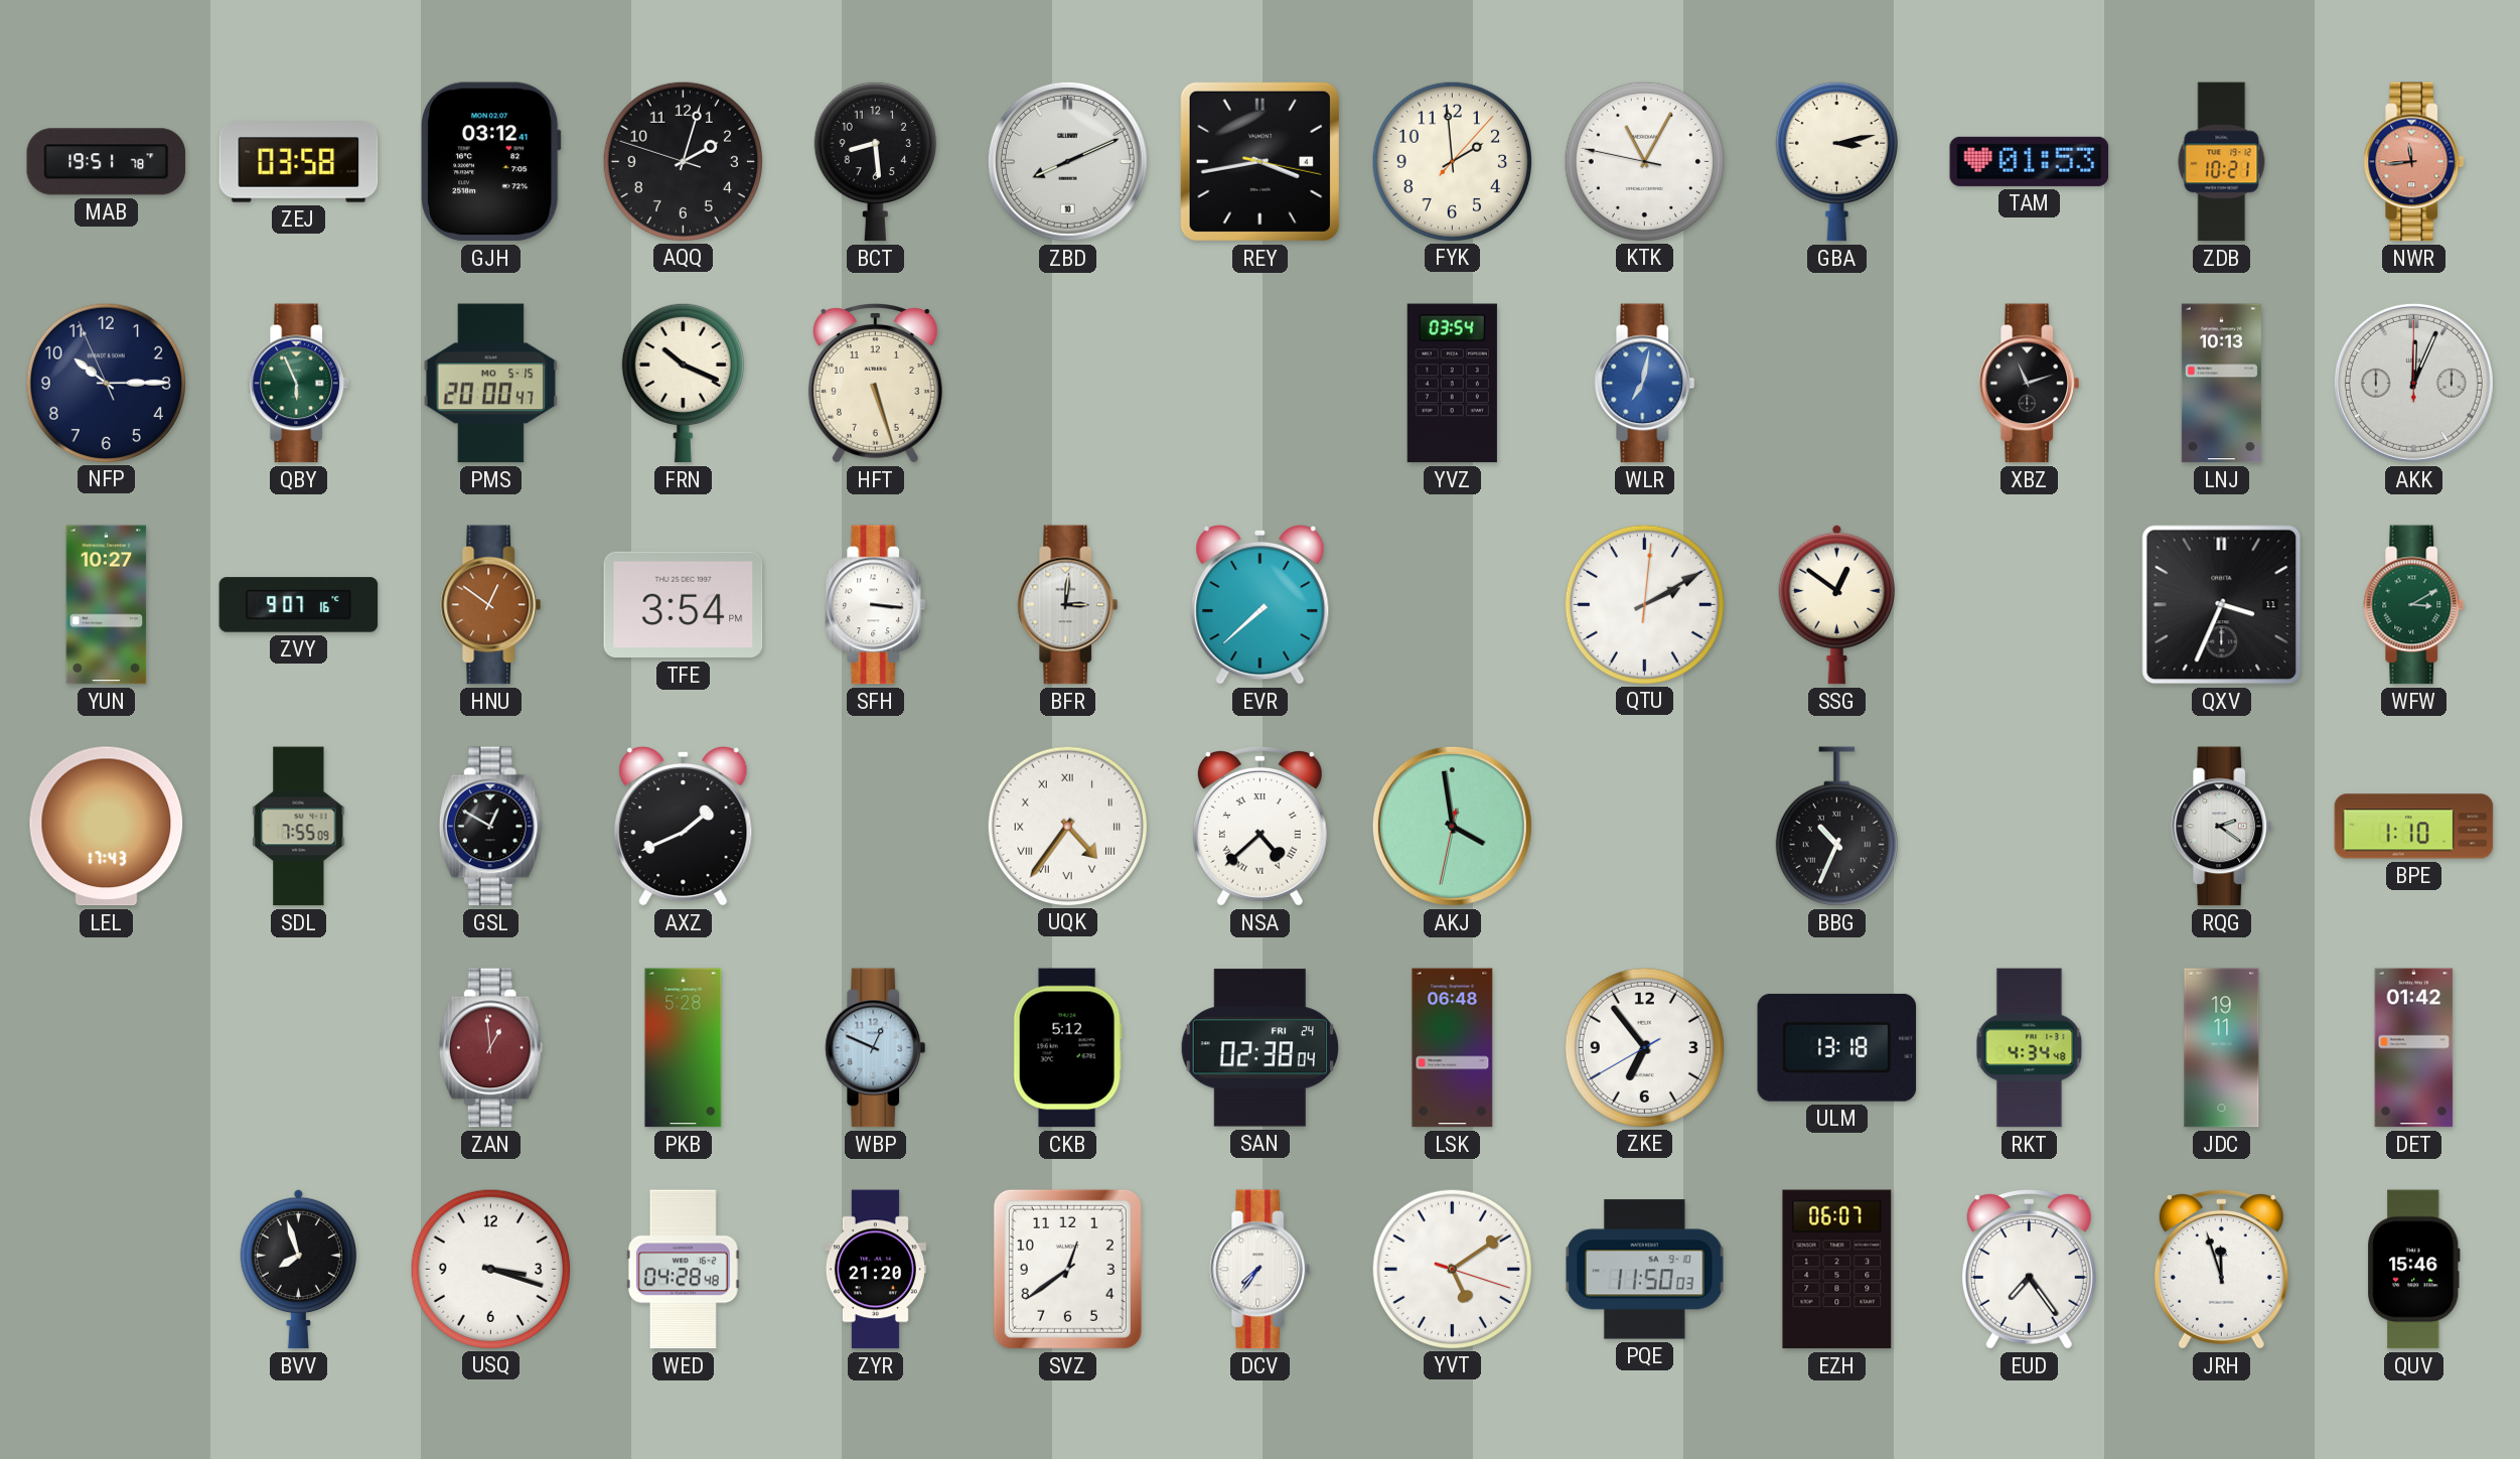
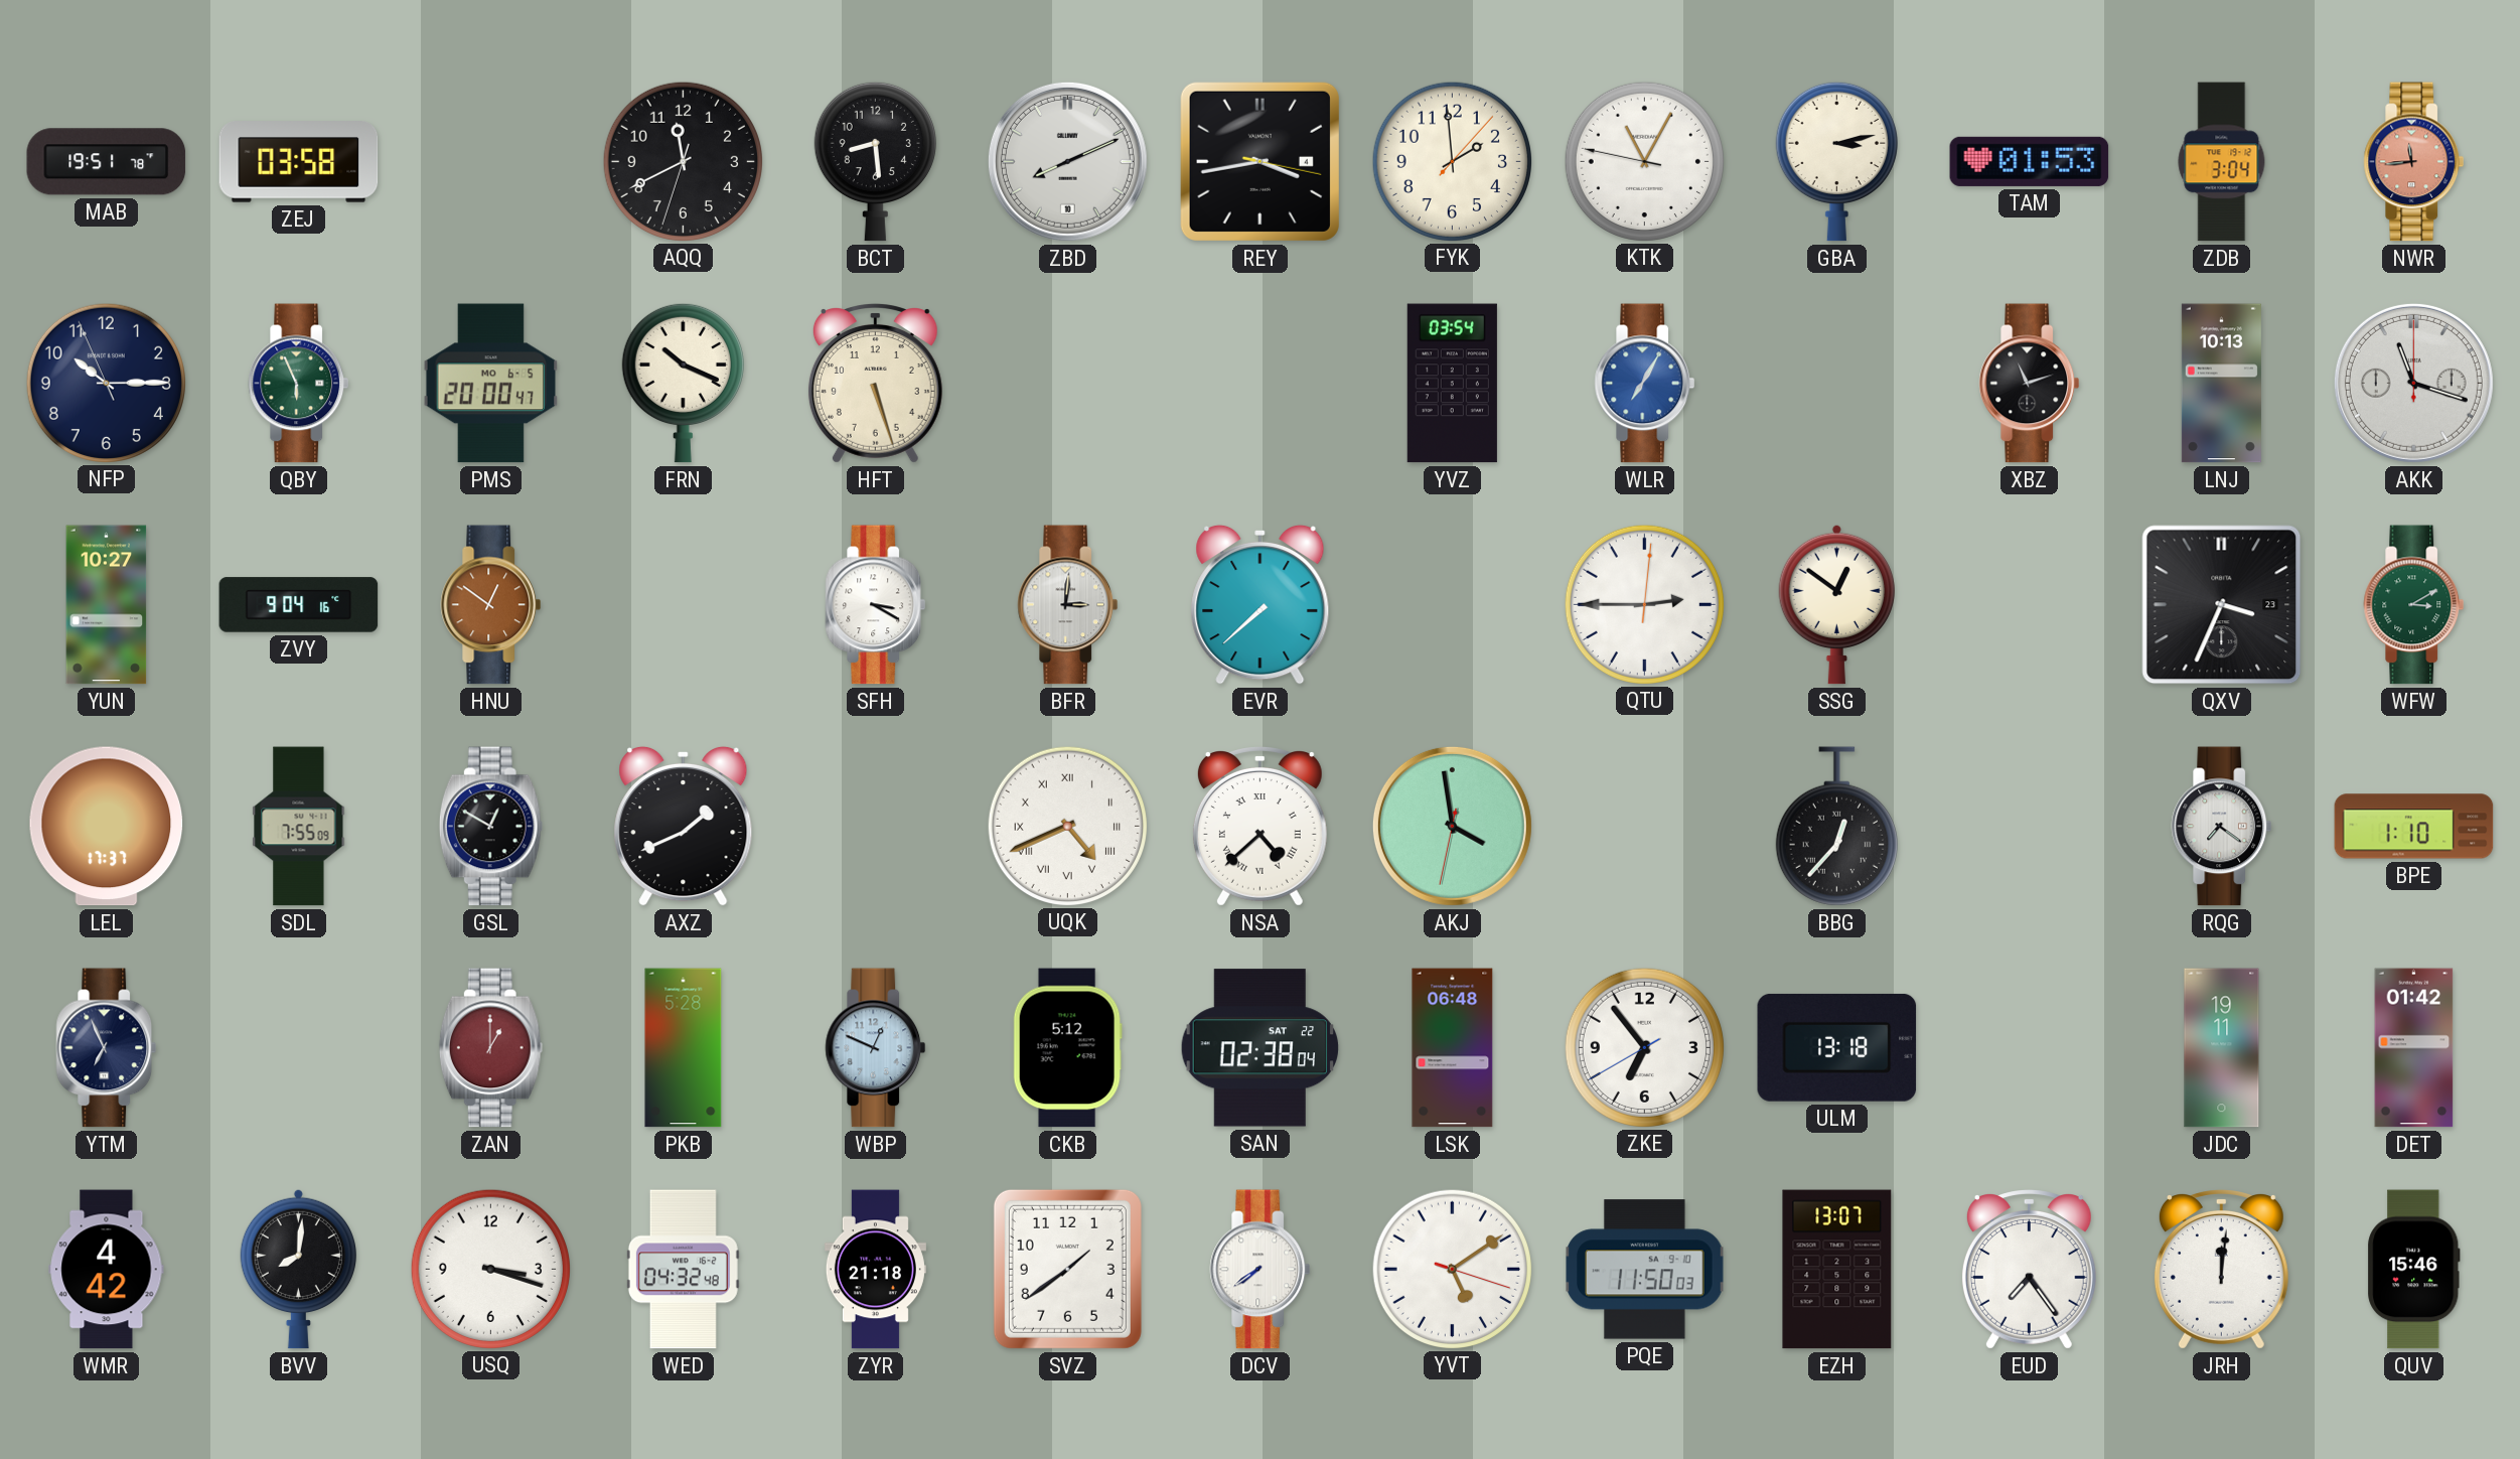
GJH: 03:12 -> none
AQQ: 2:02 -> 11:40
ZDB: 10:21 -> 3:04
PMS date: MO 5-15 -> MO 6-5
WLR: 7:02 -> 7:05
AKK: 12:04 -> 11:18
ZVY: 9:07 -> 9:04
TFE: 3:54 -> none
SFH: 3:16 -> 3:20
QTU: 2:10 -> 2:45
QXV date: 11 -> 23
LEL: 17:43 -> 17:37
UQK: 4:36 -> 4:41
BBG: 10:34 -> 12:37
RQG: 2:21 -> 7:21
YTM: none -> 6:56
ZAN: 12:59 -> 1:00
SAN date: FRI 24 -> SAT 22
RKT: 4:34 -> none
WMR: none -> 4:42
BVV: 7:57 -> 8:01
WED: 04:28 -> 04:32
ZYR: 21:20 -> 21:18
SVZ: 12:39 -> 1:39
DCV: 7:36 -> 7:39
EZH: 06:07 -> 13:07
JRH: 11:57 -> 12:01
